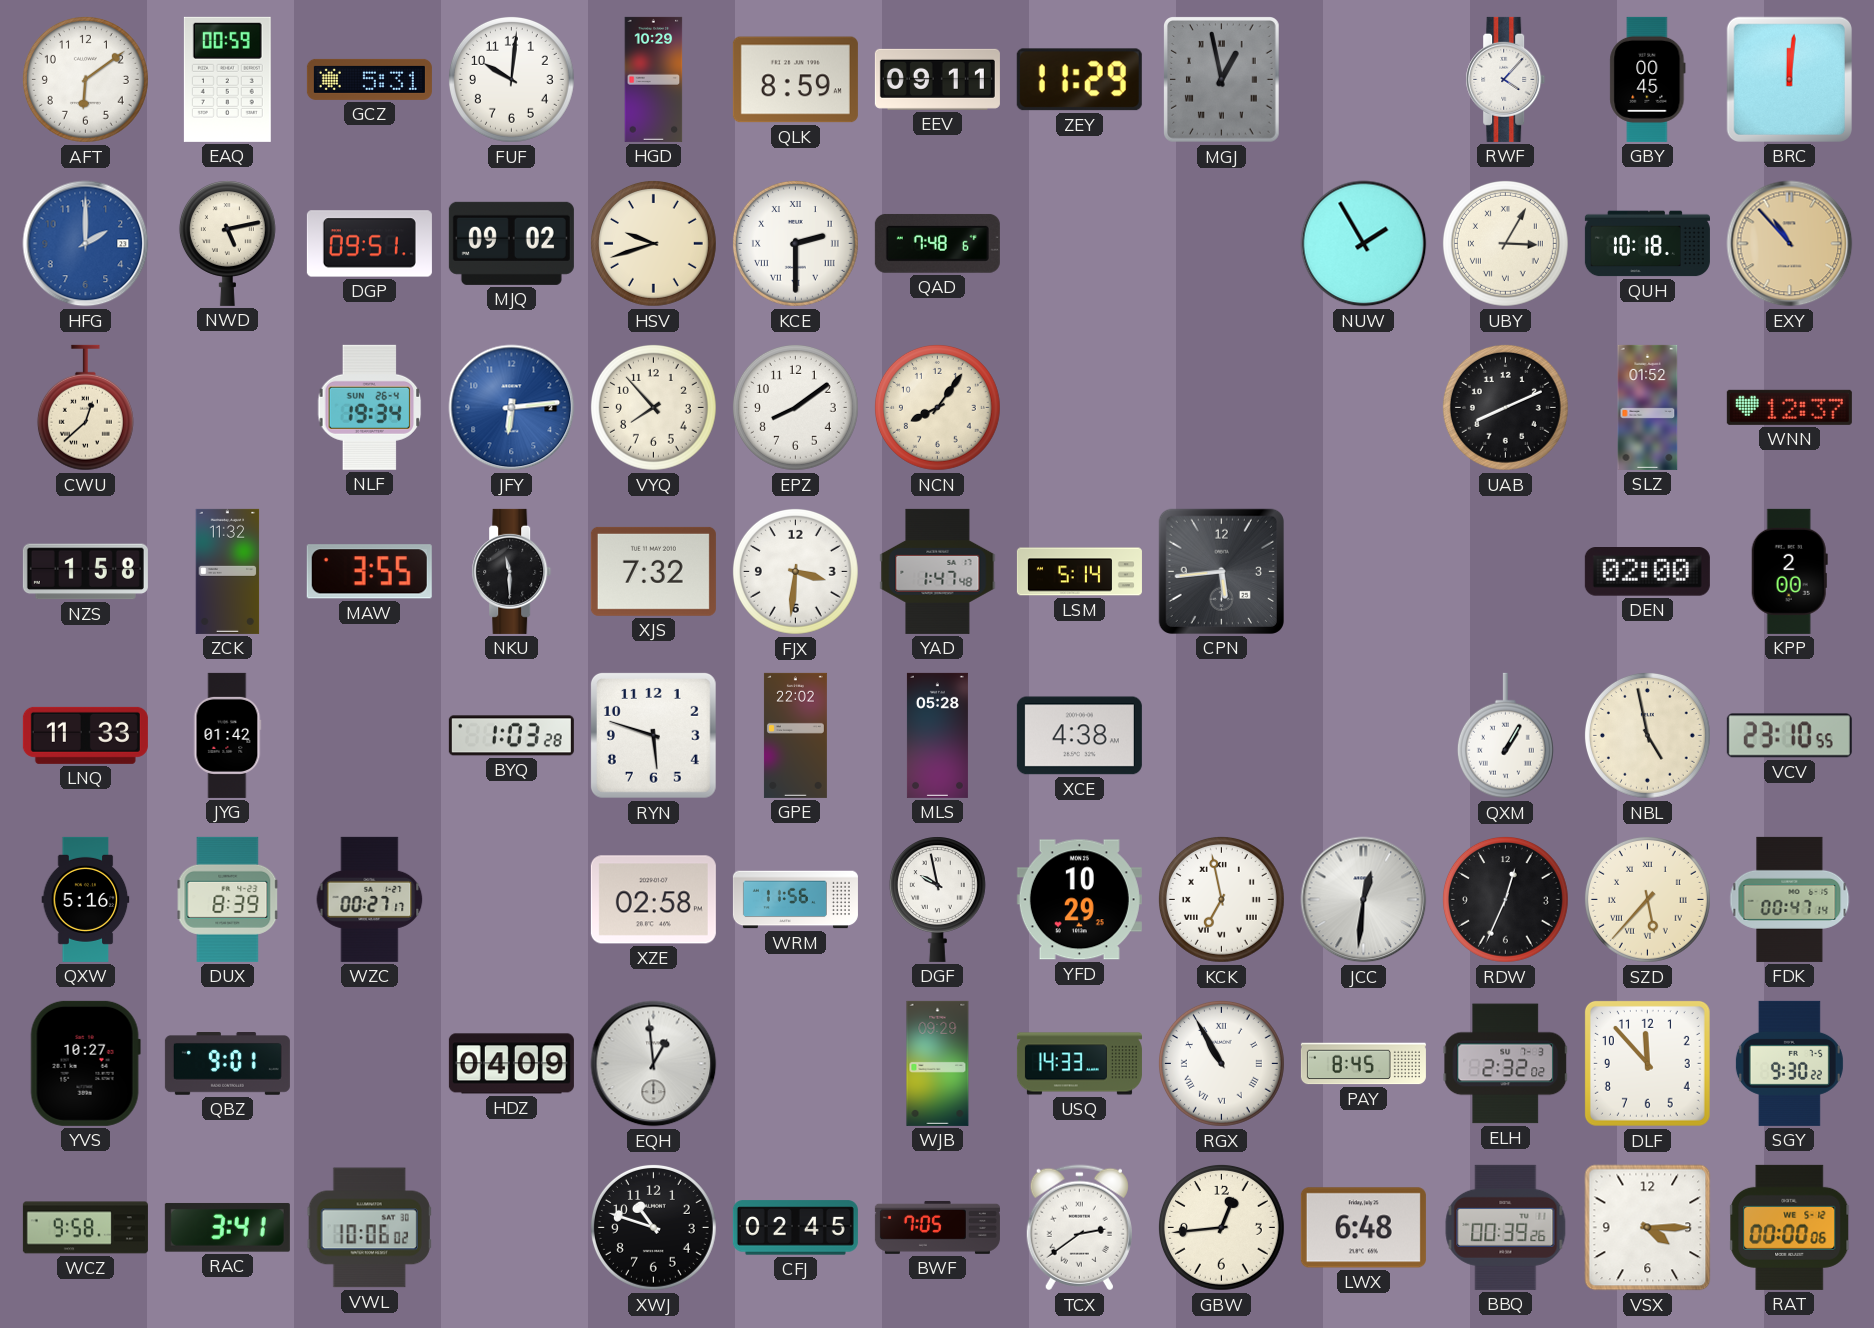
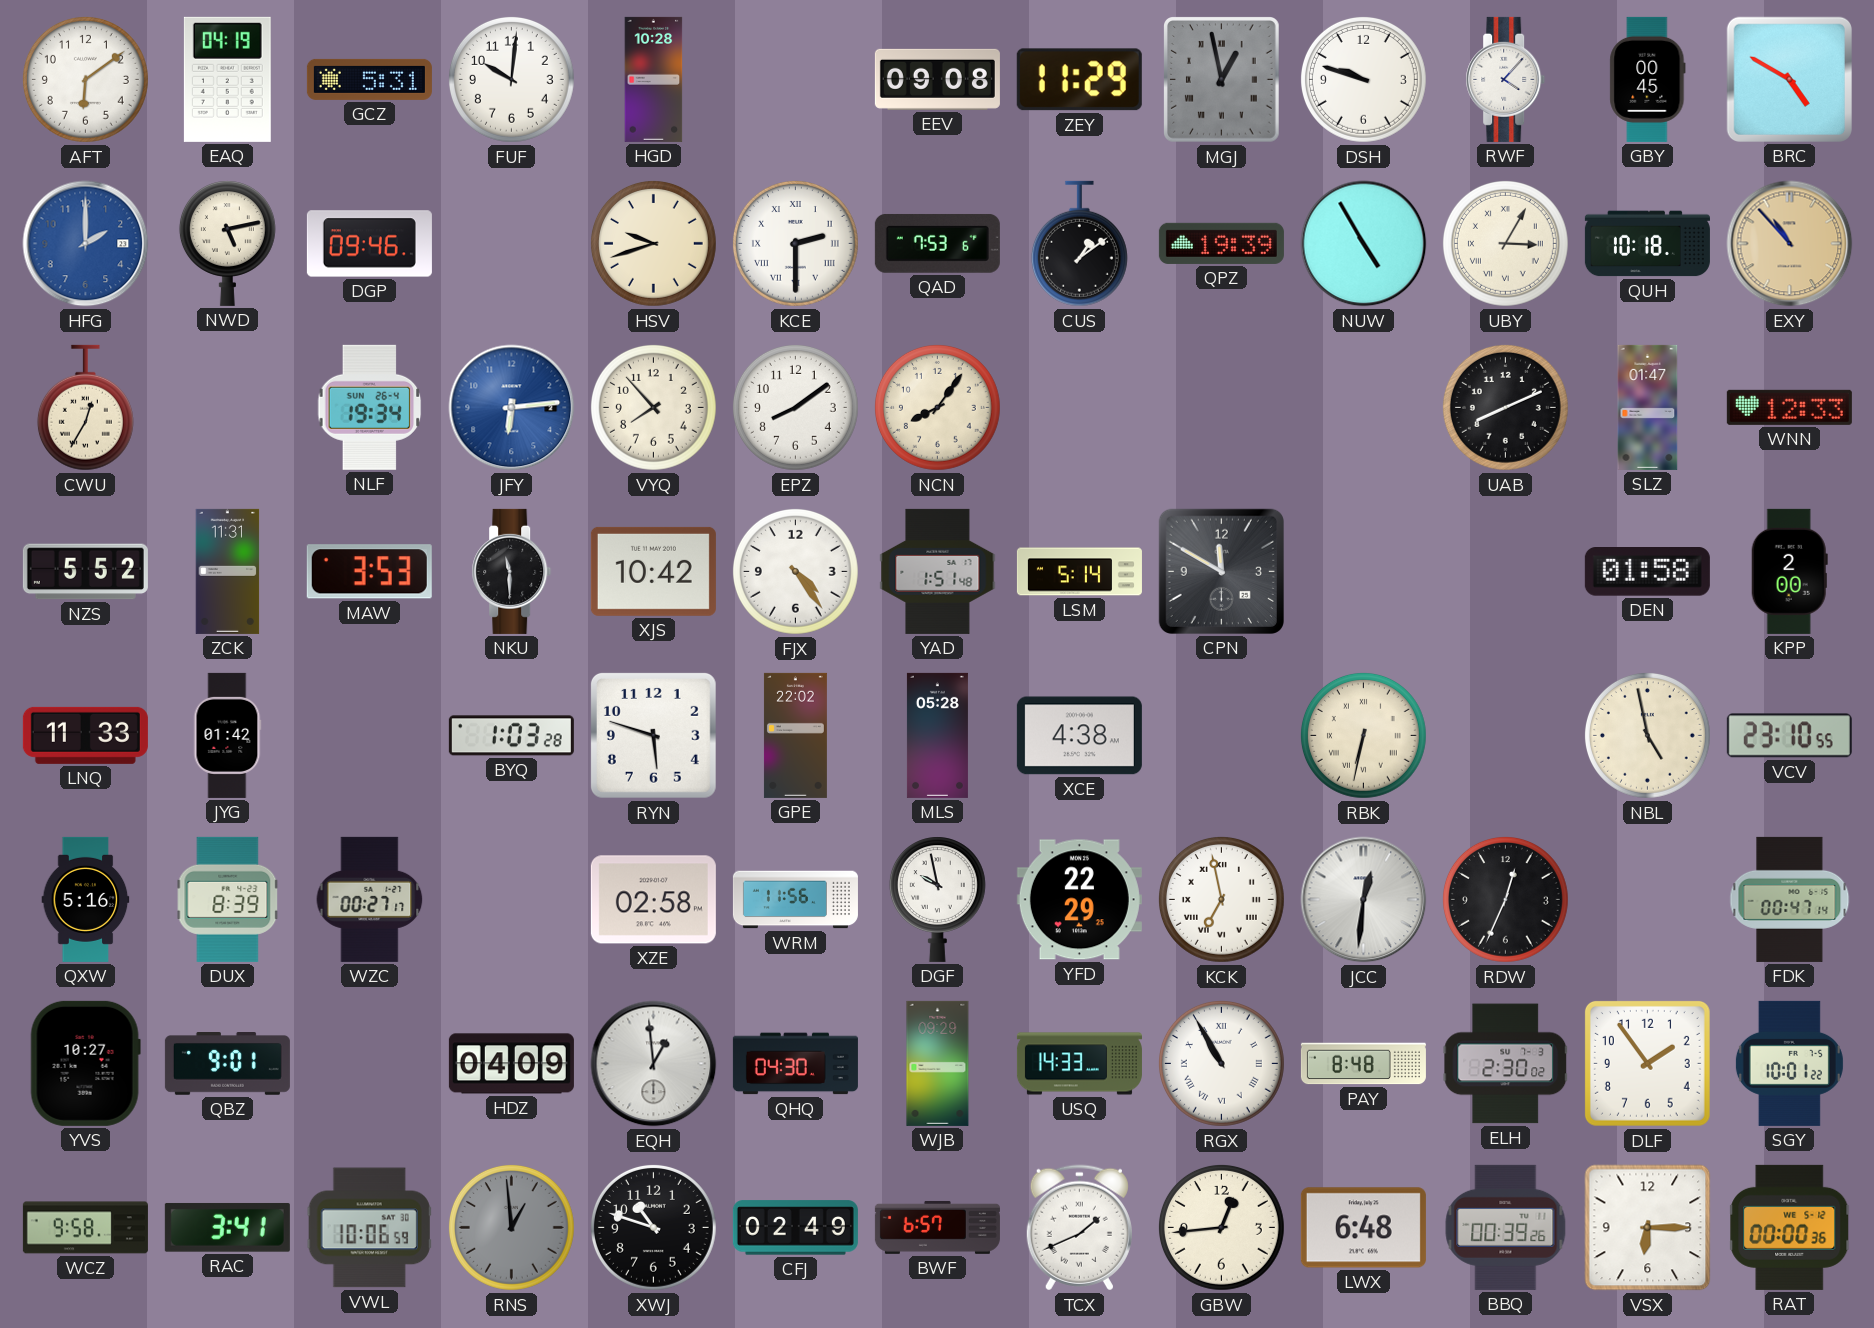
EAQ: 00:59 -> 04:19
HGD: 10:29 -> 10:28
QLK: 8:59 -> none
EEV: 09:11 -> 09:08
DSH: none -> 9:48
BRC: 12:01 -> 4:50
DGP: 09:51 -> 09:46
MJQ: 09:02 -> none
QAD: 7:48 -> 7:53
CUS: none -> 1:09
QPZ: none -> 19:39
NUW: 1:55 -> 4:55
CWU: 12:38 -> 12:35
SLZ: 01:52 -> 01:47
WNN: 12:37 -> 12:33
NZS: 1:58 -> 5:52
ZCK: 11:32 -> 11:31
MAW: 3:55 -> 3:53
XJS: 7:32 -> 10:42
FJX: 3:31 -> 4:24
YAD: 1:47 -> 1:51
CPN: 5:44 -> 11:50
DEN: 02:00 -> 01:58
RBK: none -> 6:32
QXM: 1:05 -> none
YFD: 10:29 -> 22:29
SZD: 5:37 -> none
QHQ: none -> 04:30
PAY: 8:45 -> 8:48
ELH: 2:32 -> 2:30
DLF: 11:53 -> 1:54
SGY: 9:30 -> 10:01
VWL: 10:06:02 -> 10:06:59
RNS: none -> 12:59
CFJ: 02:45 -> 02:49
BWF: 7:05 -> 6:57
TCX: 2:39 -> 1:41
VSX: 4:15 -> 6:15
RAT: 00:00:06 -> 00:00:36
